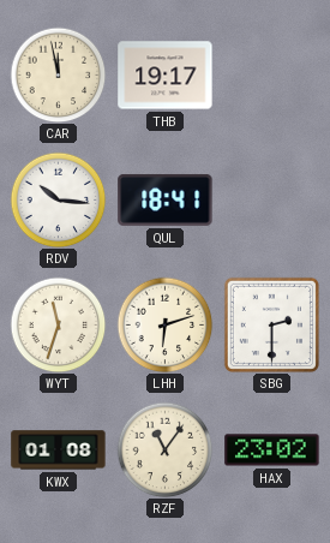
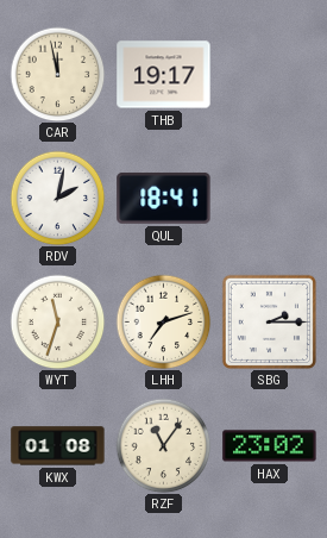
RDV: 10:16 -> 2:02
LHH: 6:12 -> 7:12
SBG: 2:30 -> 2:15
